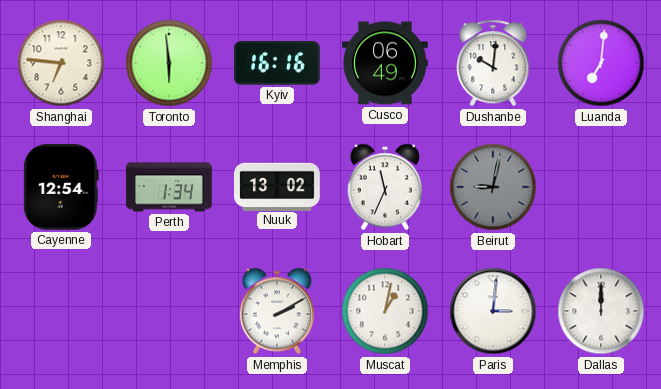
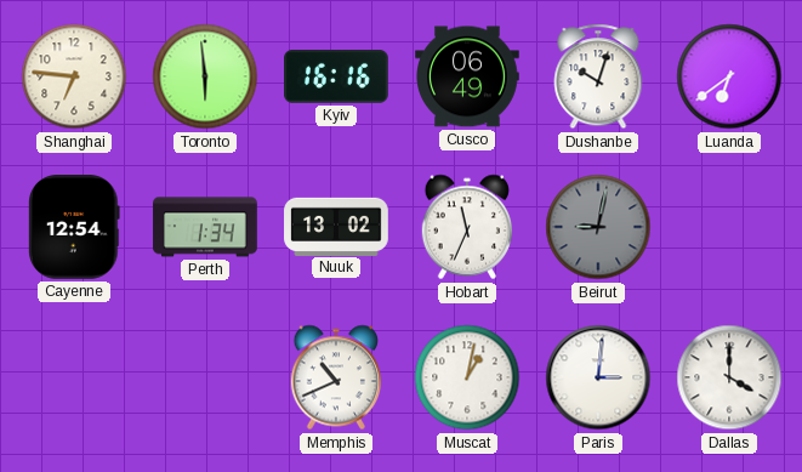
Dushanbe: 10:01 -> 10:03
Luanda: 7:01 -> 6:39
Memphis: 2:10 -> 10:41
Dallas: 12:00 -> 4:00
